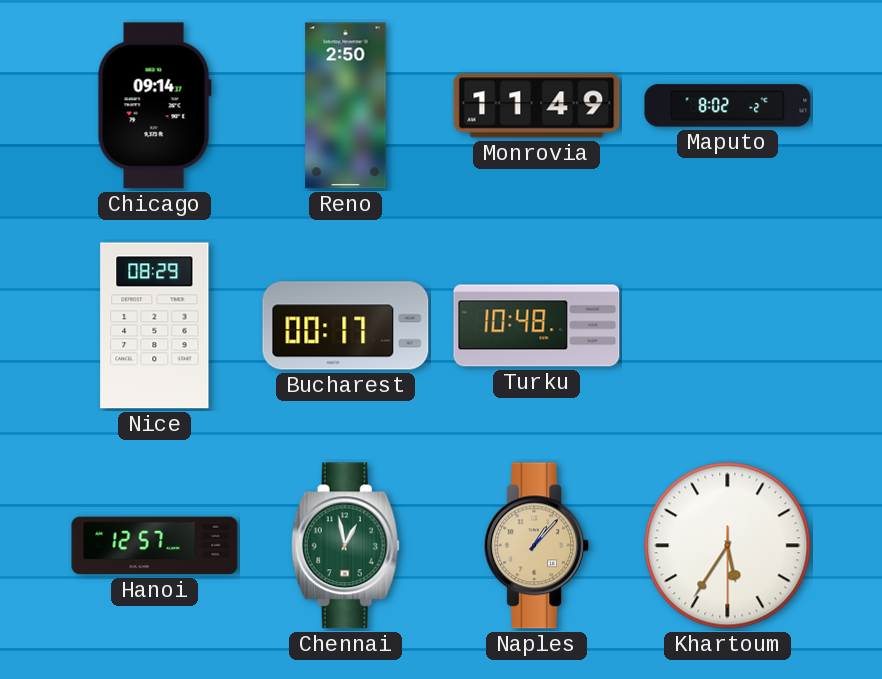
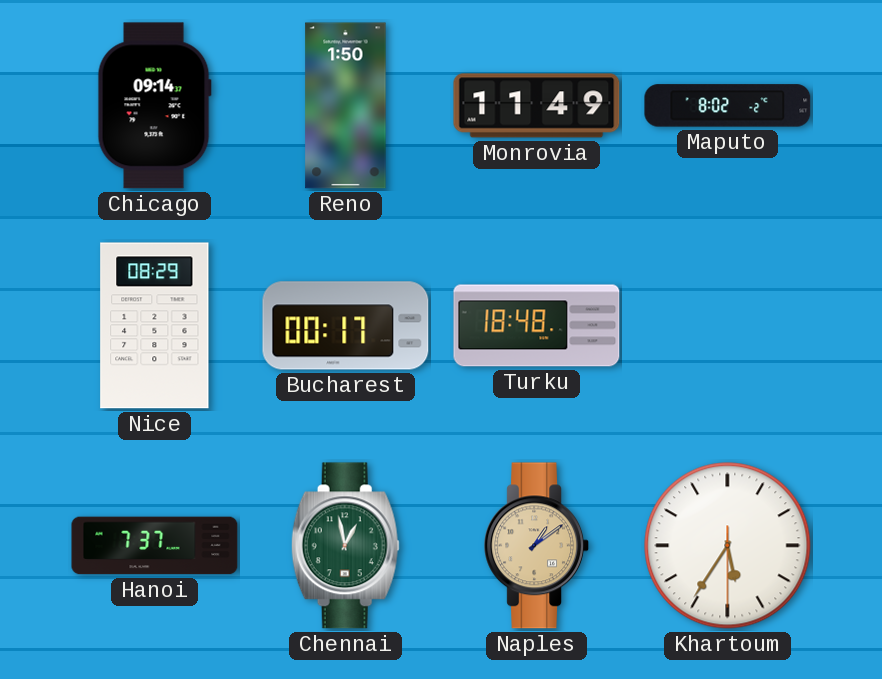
Reno: 2:50 -> 1:50
Turku: 10:48 -> 18:48
Hanoi: 12:57 -> 7:37
Naples: 1:07 -> 1:09
